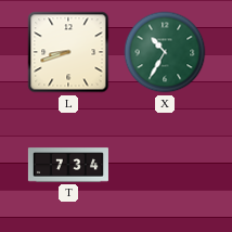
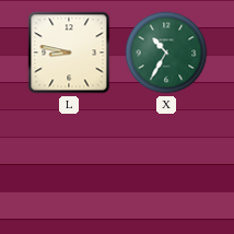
L: 8:42 -> 8:47
T: 7:34 -> none
